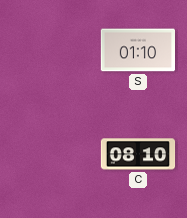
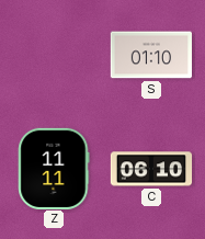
Z: none -> 11:11
C: 08:10 -> 06:10
